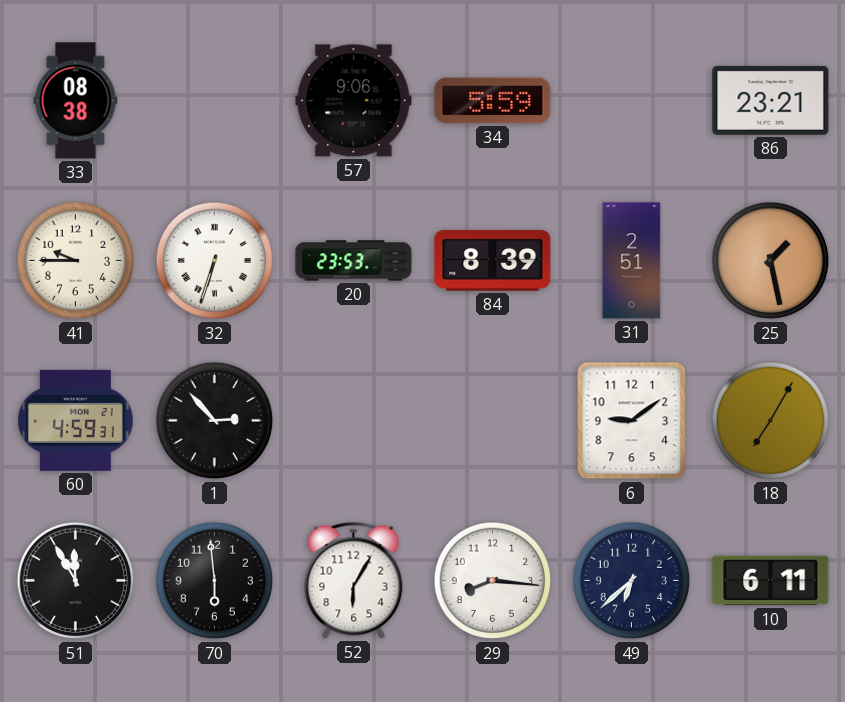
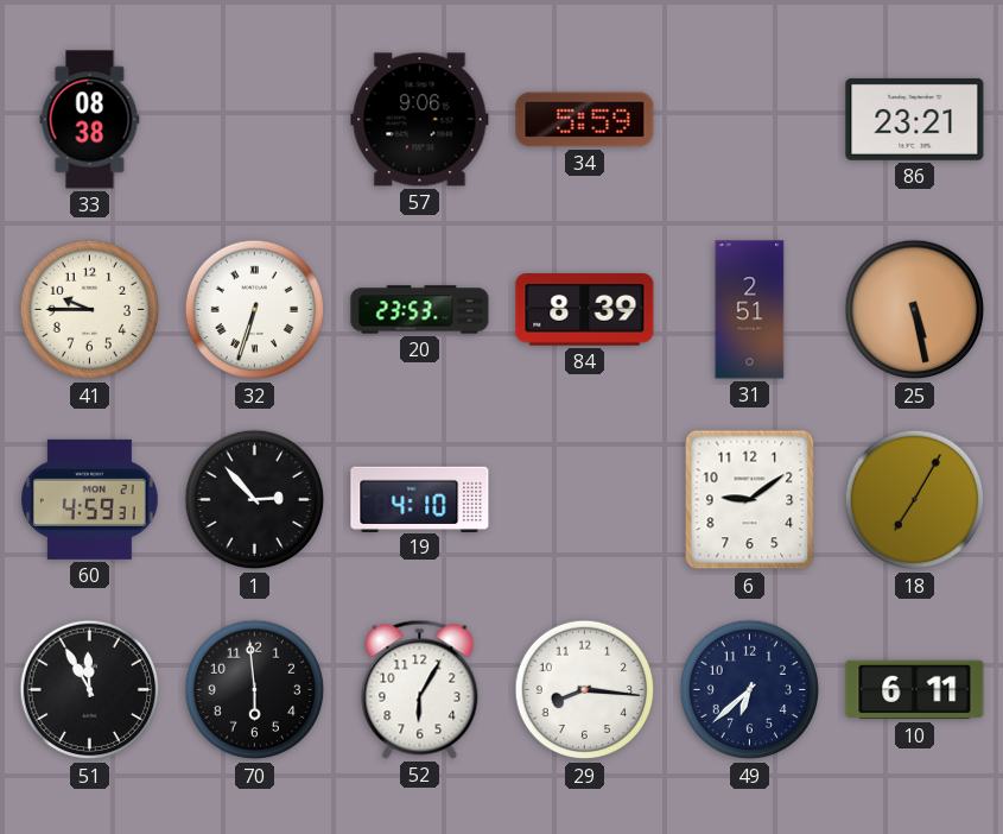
25: 1:28 -> 5:28
19: none -> 4:10
